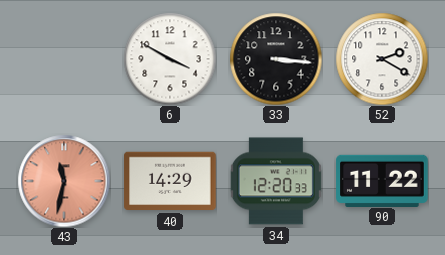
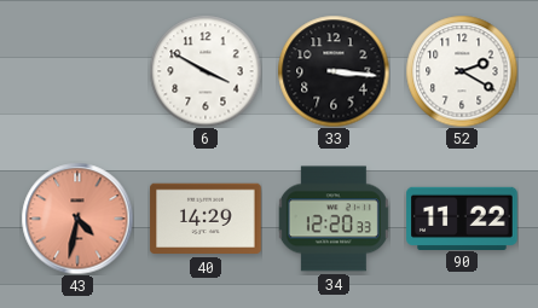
43: 11:32 -> 4:32
